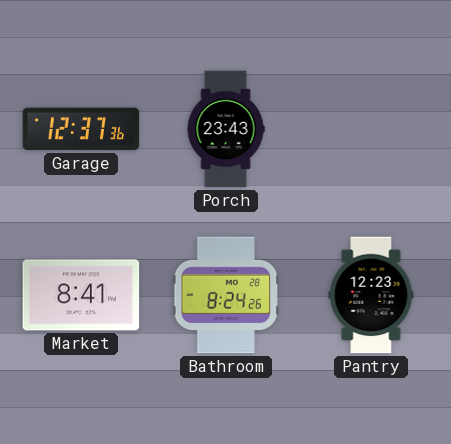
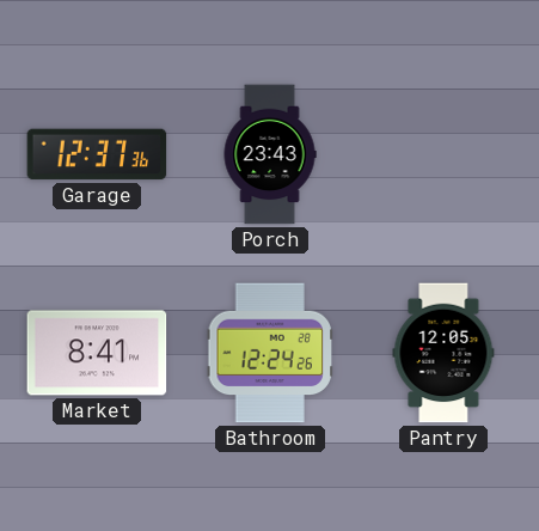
Bathroom: 8:24 -> 12:24
Pantry: 12:23 -> 12:05
